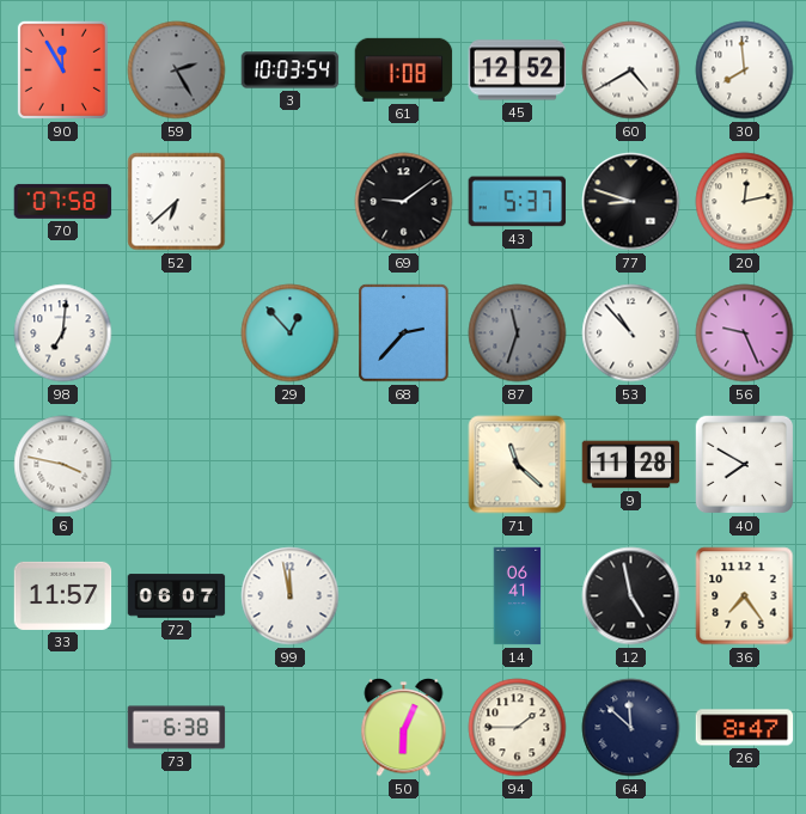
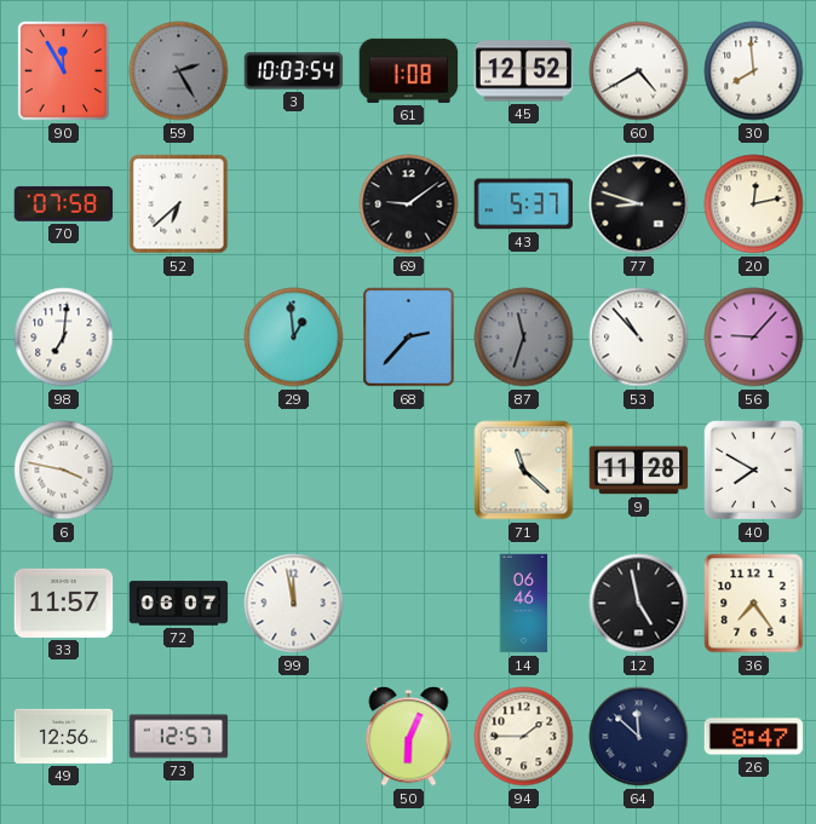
29: 12:53 -> 12:59
56: 9:26 -> 9:07
14: 06:41 -> 06:46
49: none -> 12:56
73: 6:38 -> 12:57
